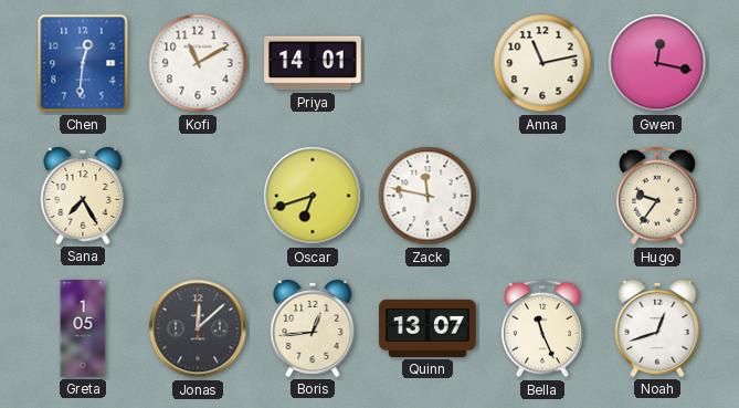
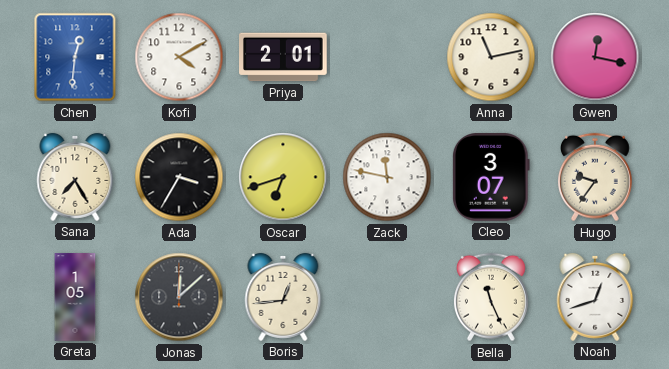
Kofi: 11:10 -> 4:10
Priya: 14:01 -> 2:01
Ada: none -> 3:35
Cleo: none -> 3:07
Quinn: 13:07 -> none
